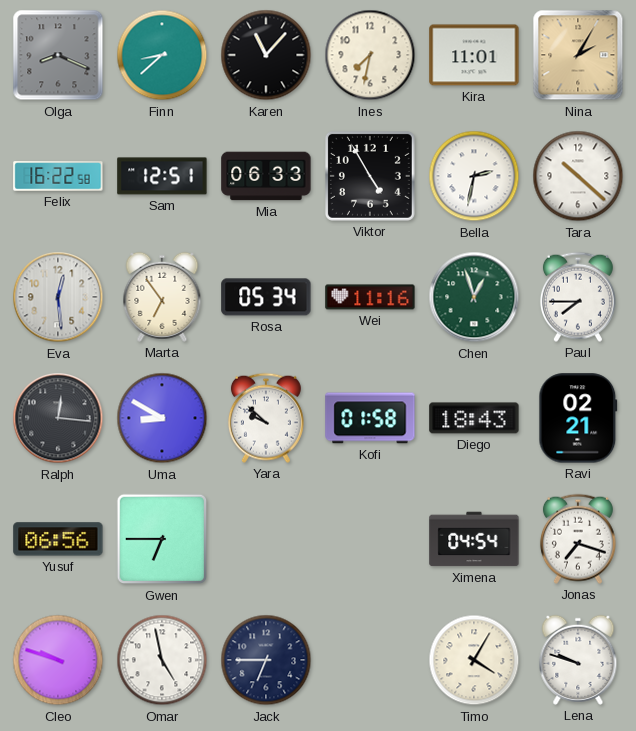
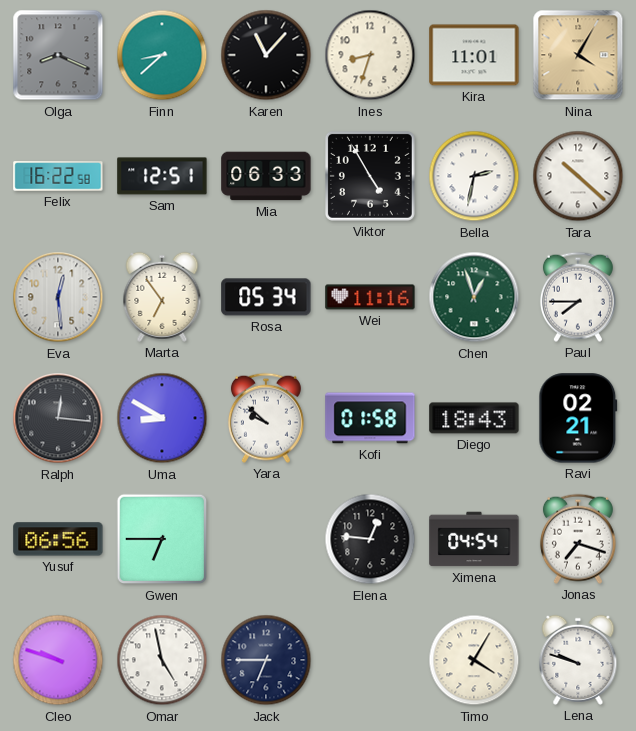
Ines: 7:32 -> 8:33
Nina: 2:05 -> 4:05
Elena: none -> 12:46
